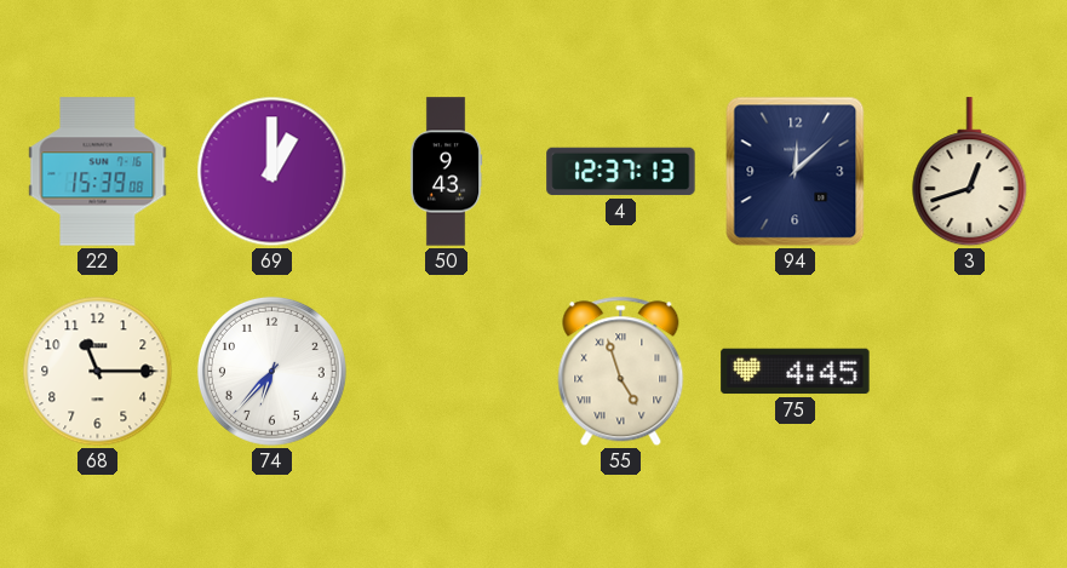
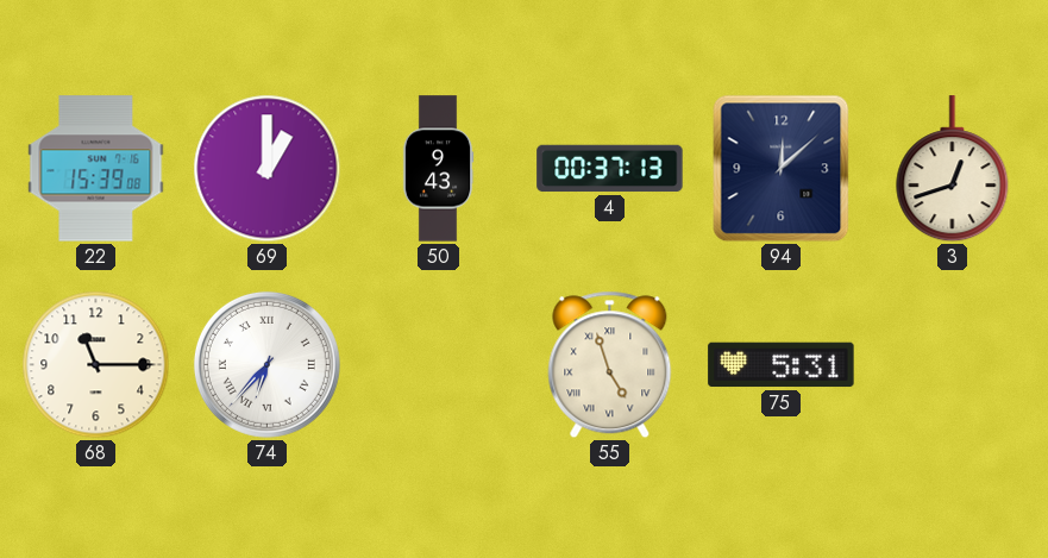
4: 12:37 -> 00:37
74 numerals: Arabic -> Roman
75: 4:45 -> 5:31
